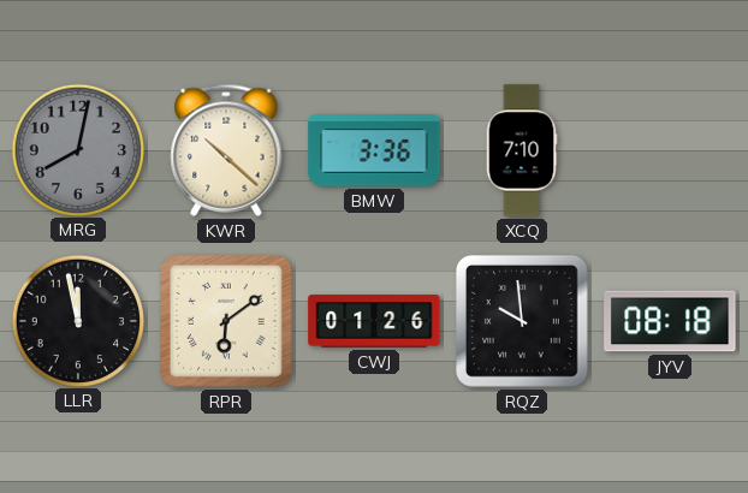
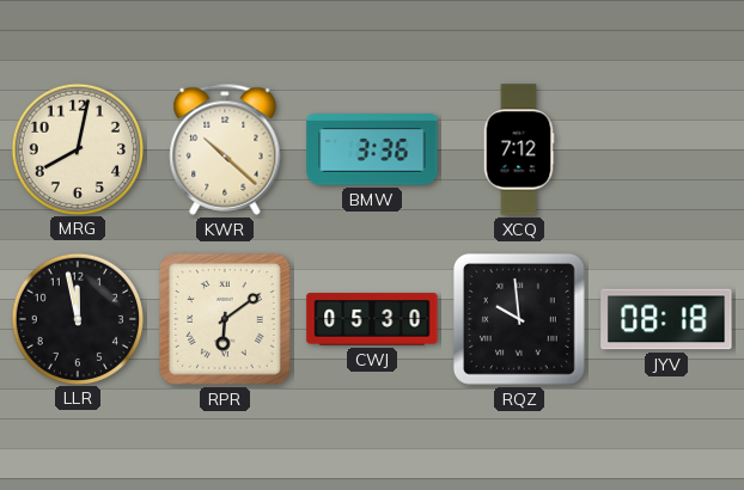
MRG dial: grey -> cream
XCQ: 7:10 -> 7:12
CWJ: 01:26 -> 05:30
